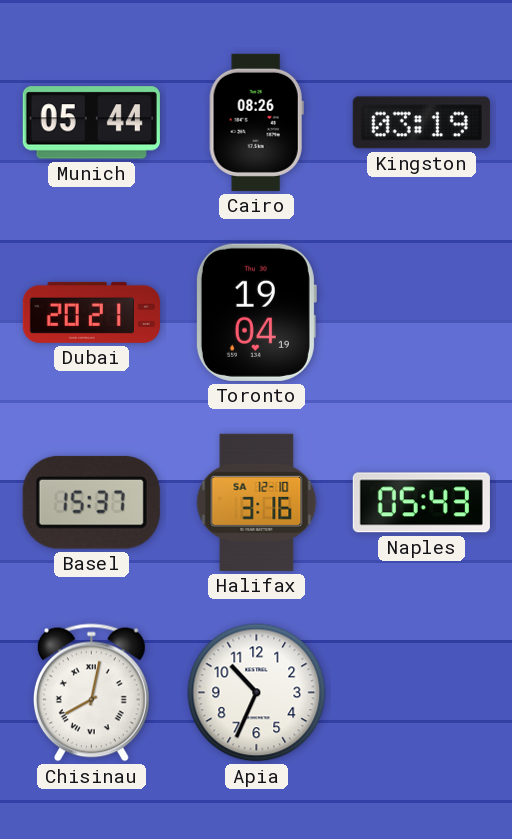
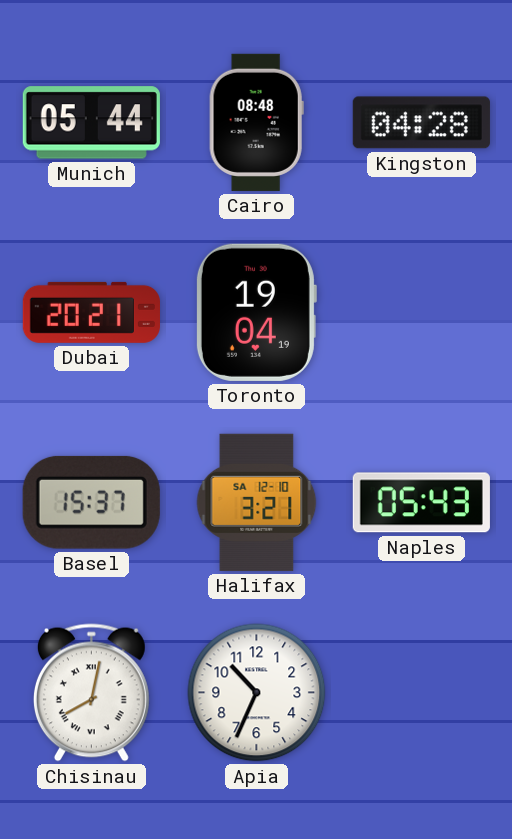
Cairo: 08:26 -> 08:48
Kingston: 03:19 -> 04:28
Halifax: 3:16 -> 3:21
